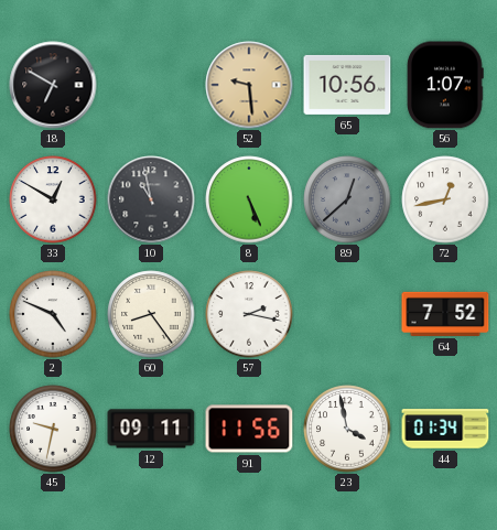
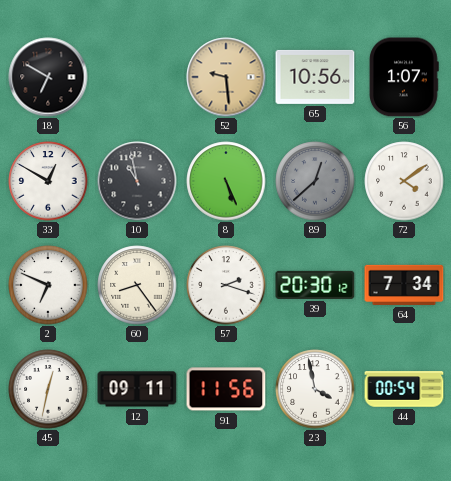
72: 12:43 -> 4:09
2: 4:49 -> 6:49
57: 2:17 -> 2:18
39: none -> 20:30
64: 7:52 -> 7:34
45: 9:32 -> 12:32
44: 01:34 -> 00:54
